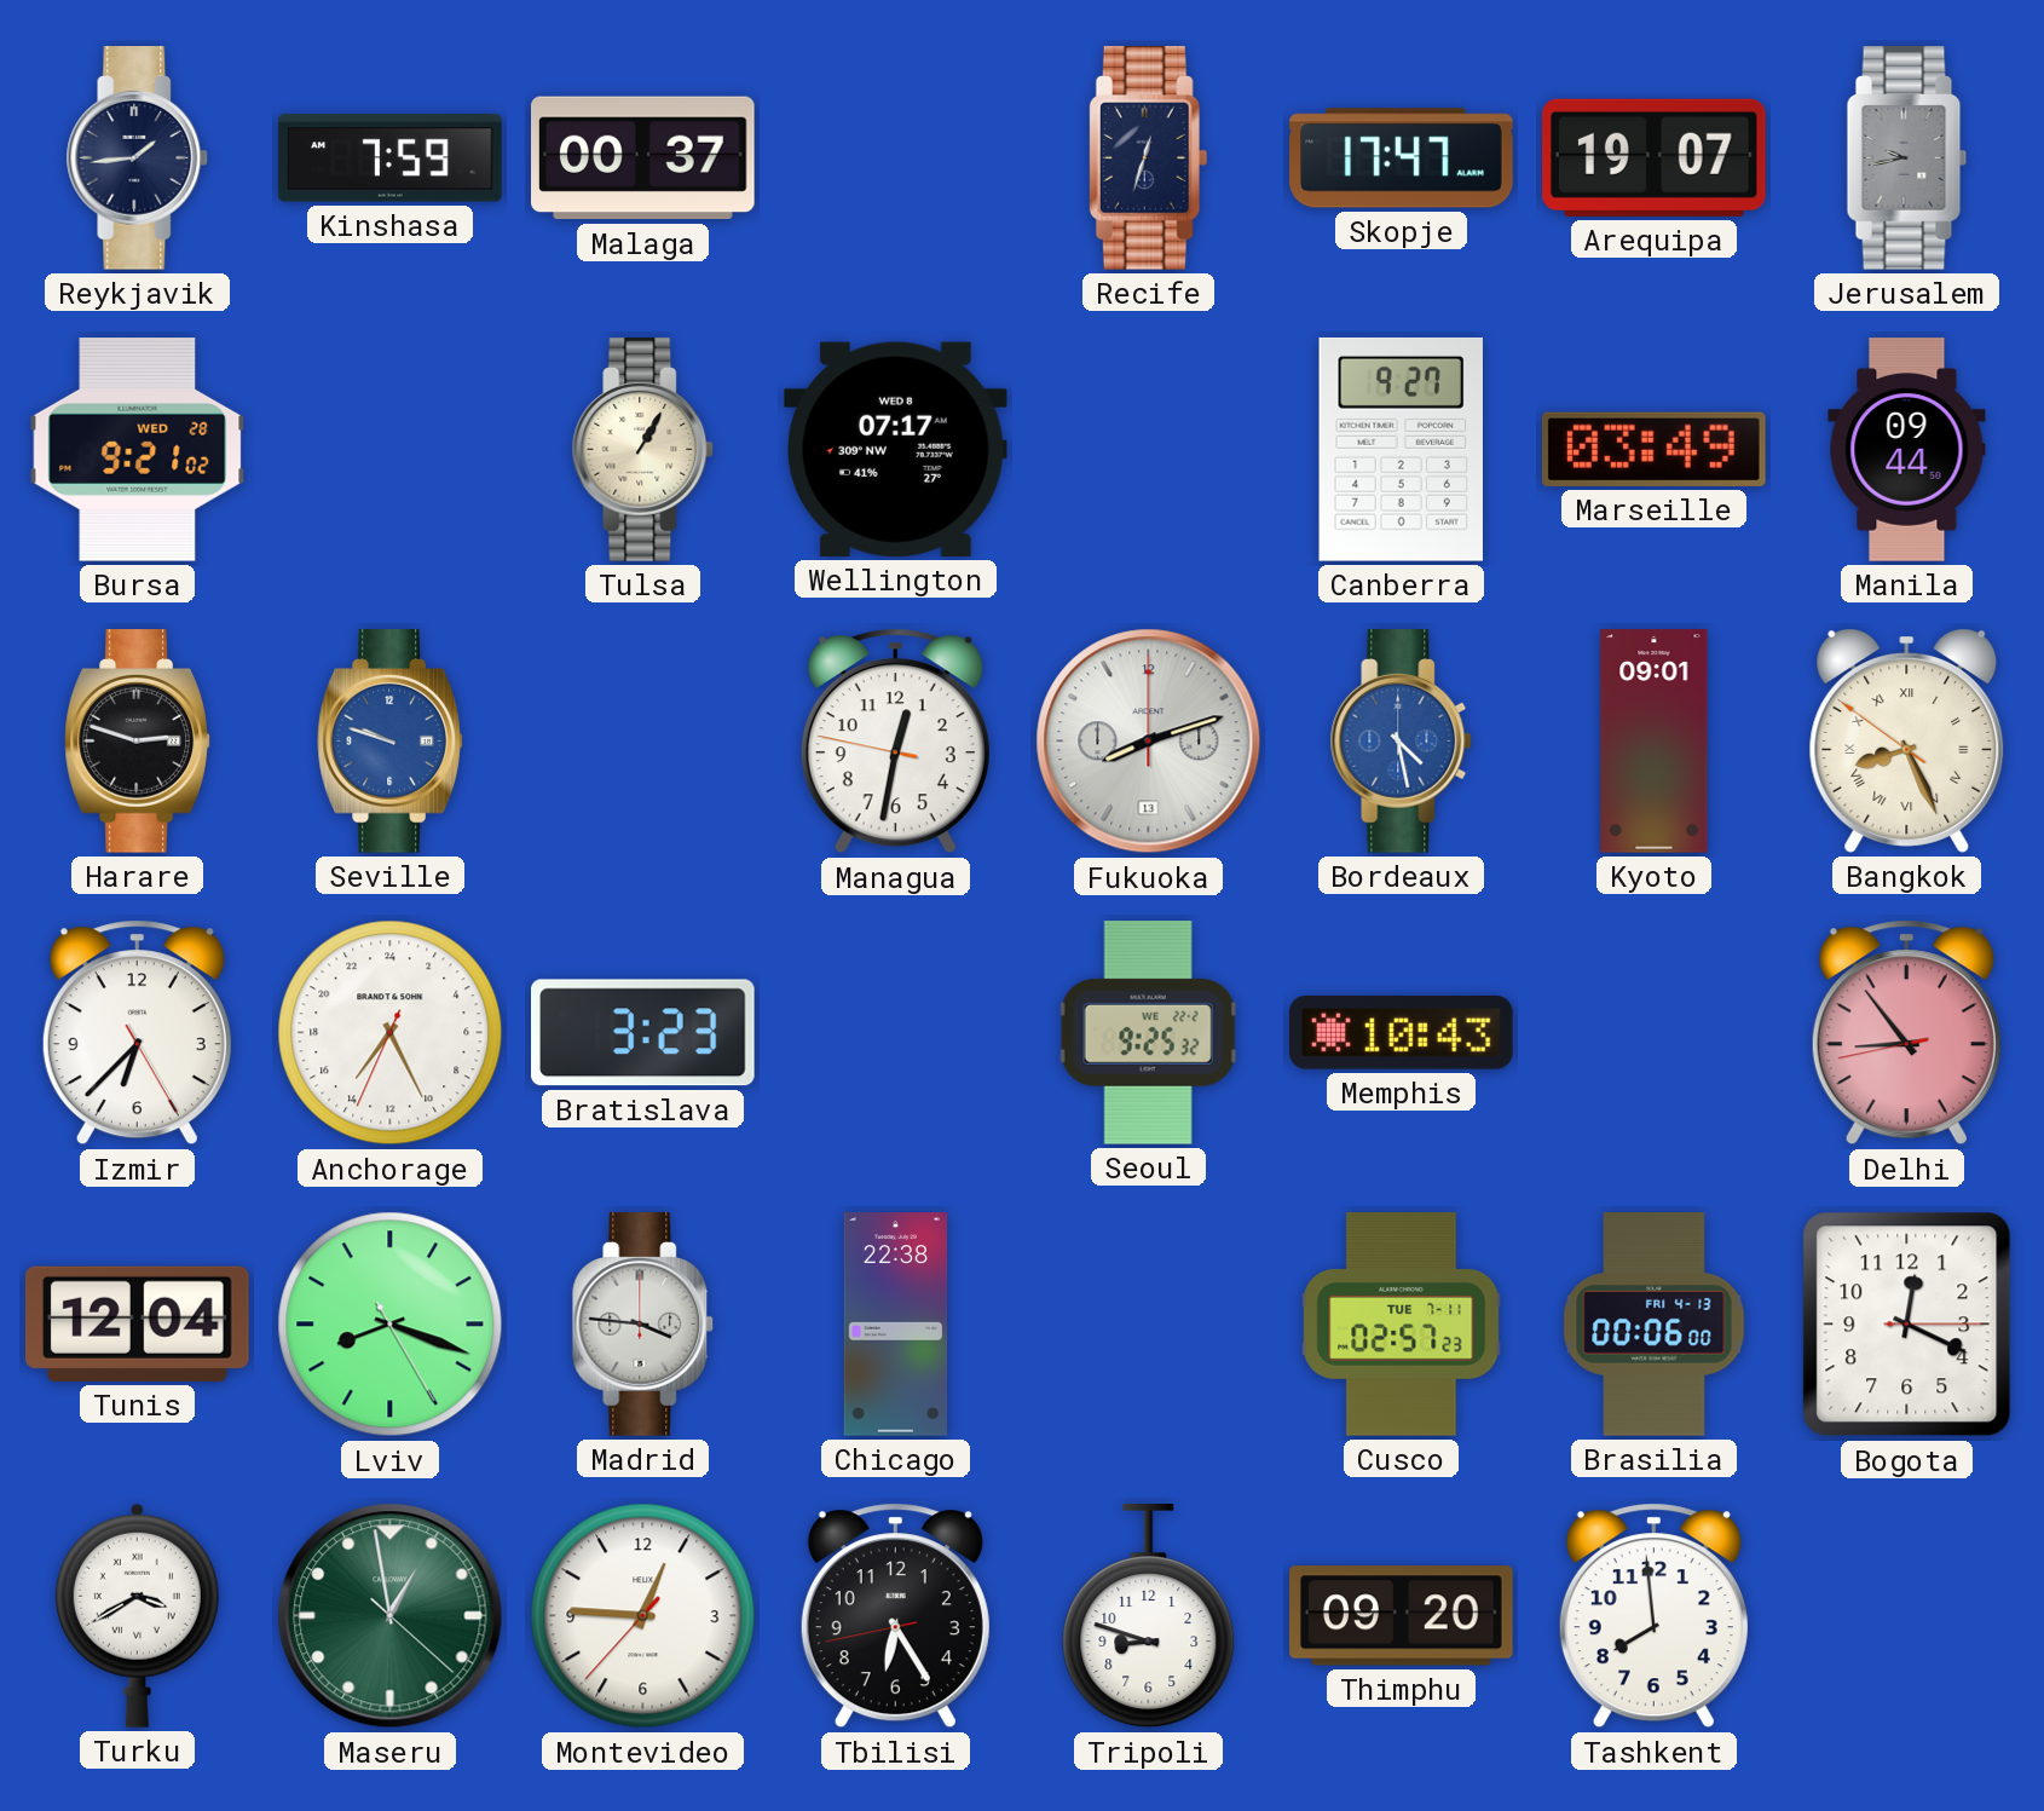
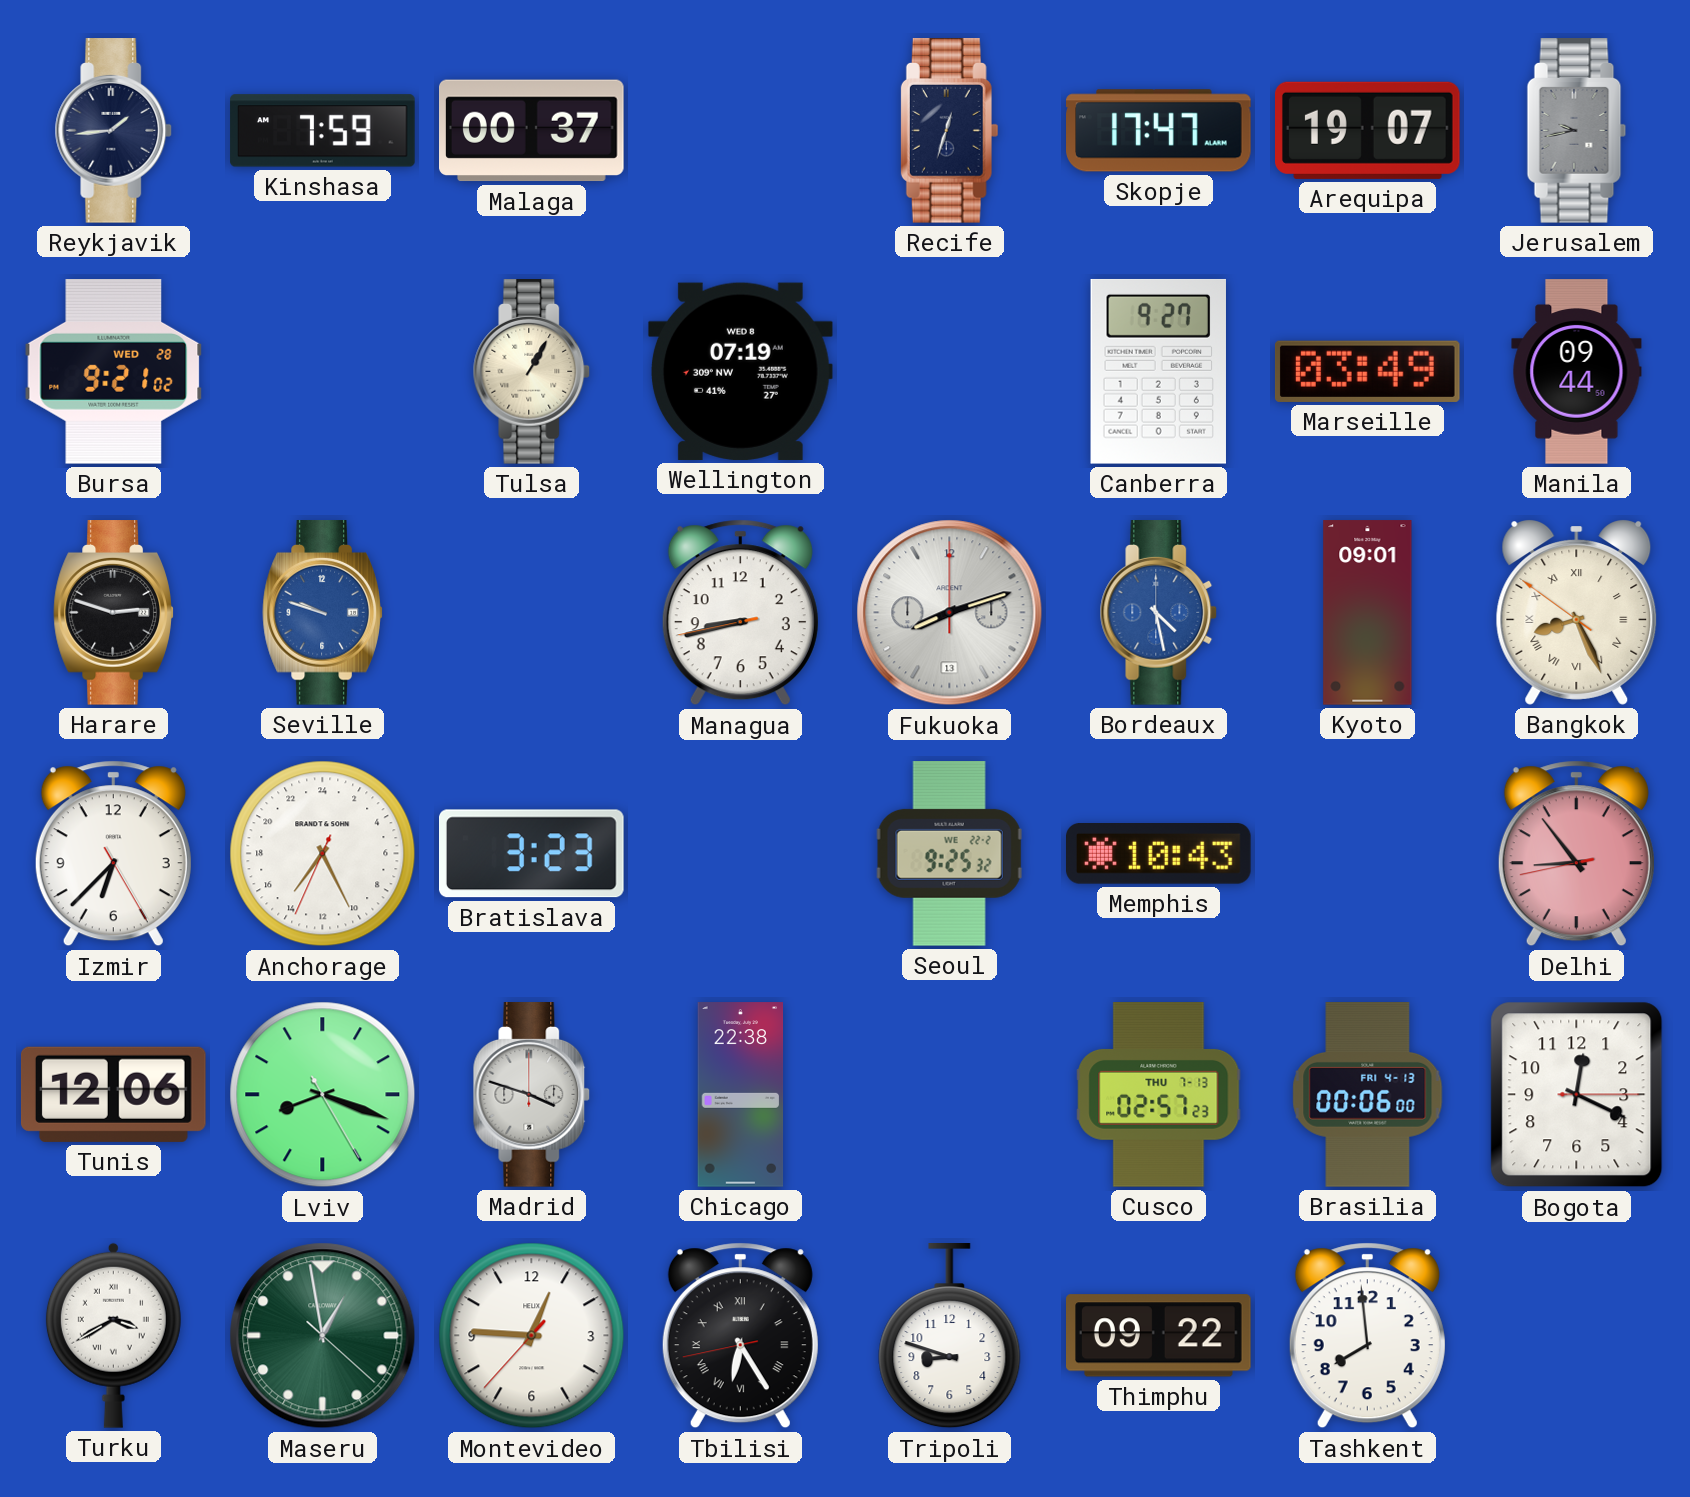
Wellington: 07:17 -> 07:19
Managua: 12:31 -> 8:42
Tunis: 12:04 -> 12:06
Madrid: 3:46 -> 3:48
Cusco date: TUE 7-11 -> THU 7-13
Tbilisi numerals: Arabic -> Roman
Thimphu: 09:20 -> 09:22
